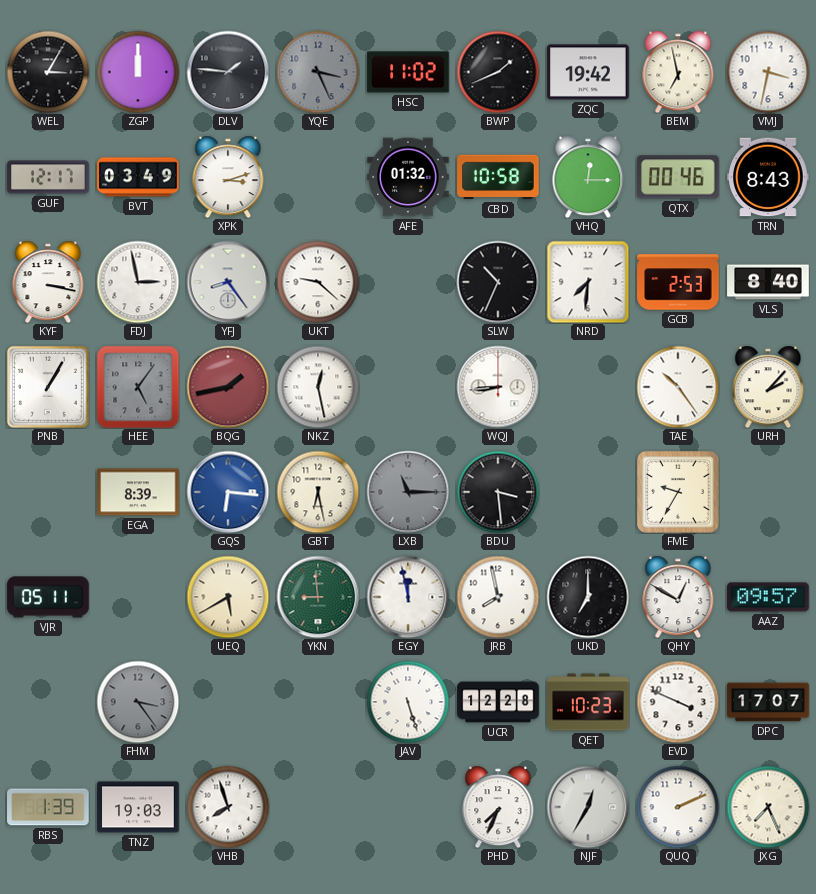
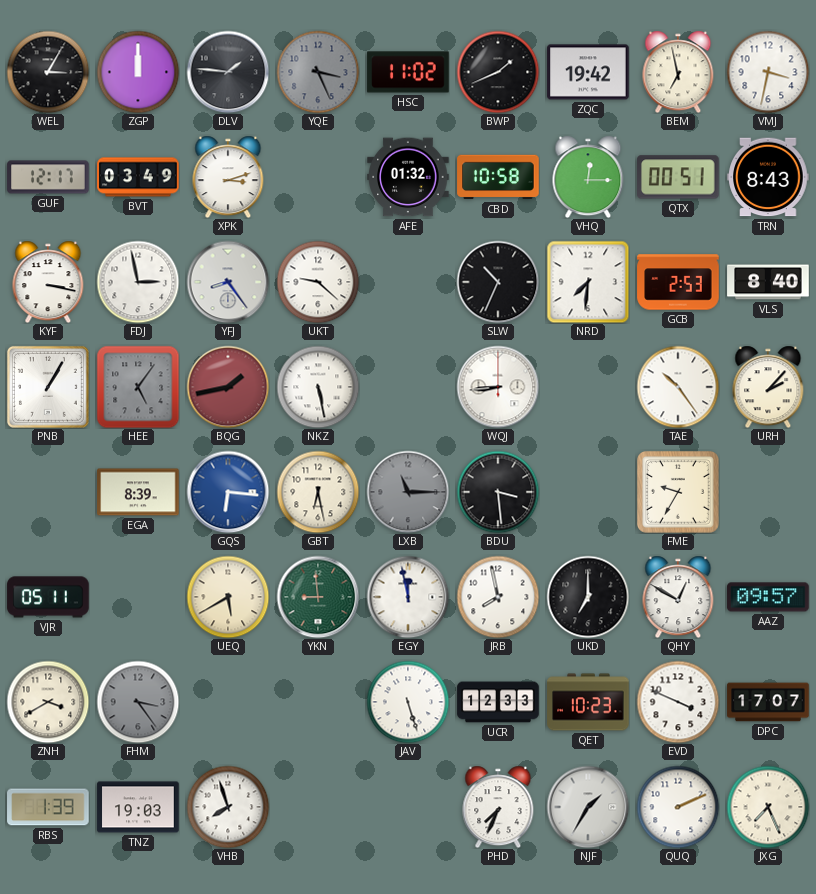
QTX: 00:46 -> 00:51
NKZ: 12:28 -> 5:28
ZNH: none -> 3:40
UCR: 12:28 -> 12:33
NJF: 12:35 -> 1:35
